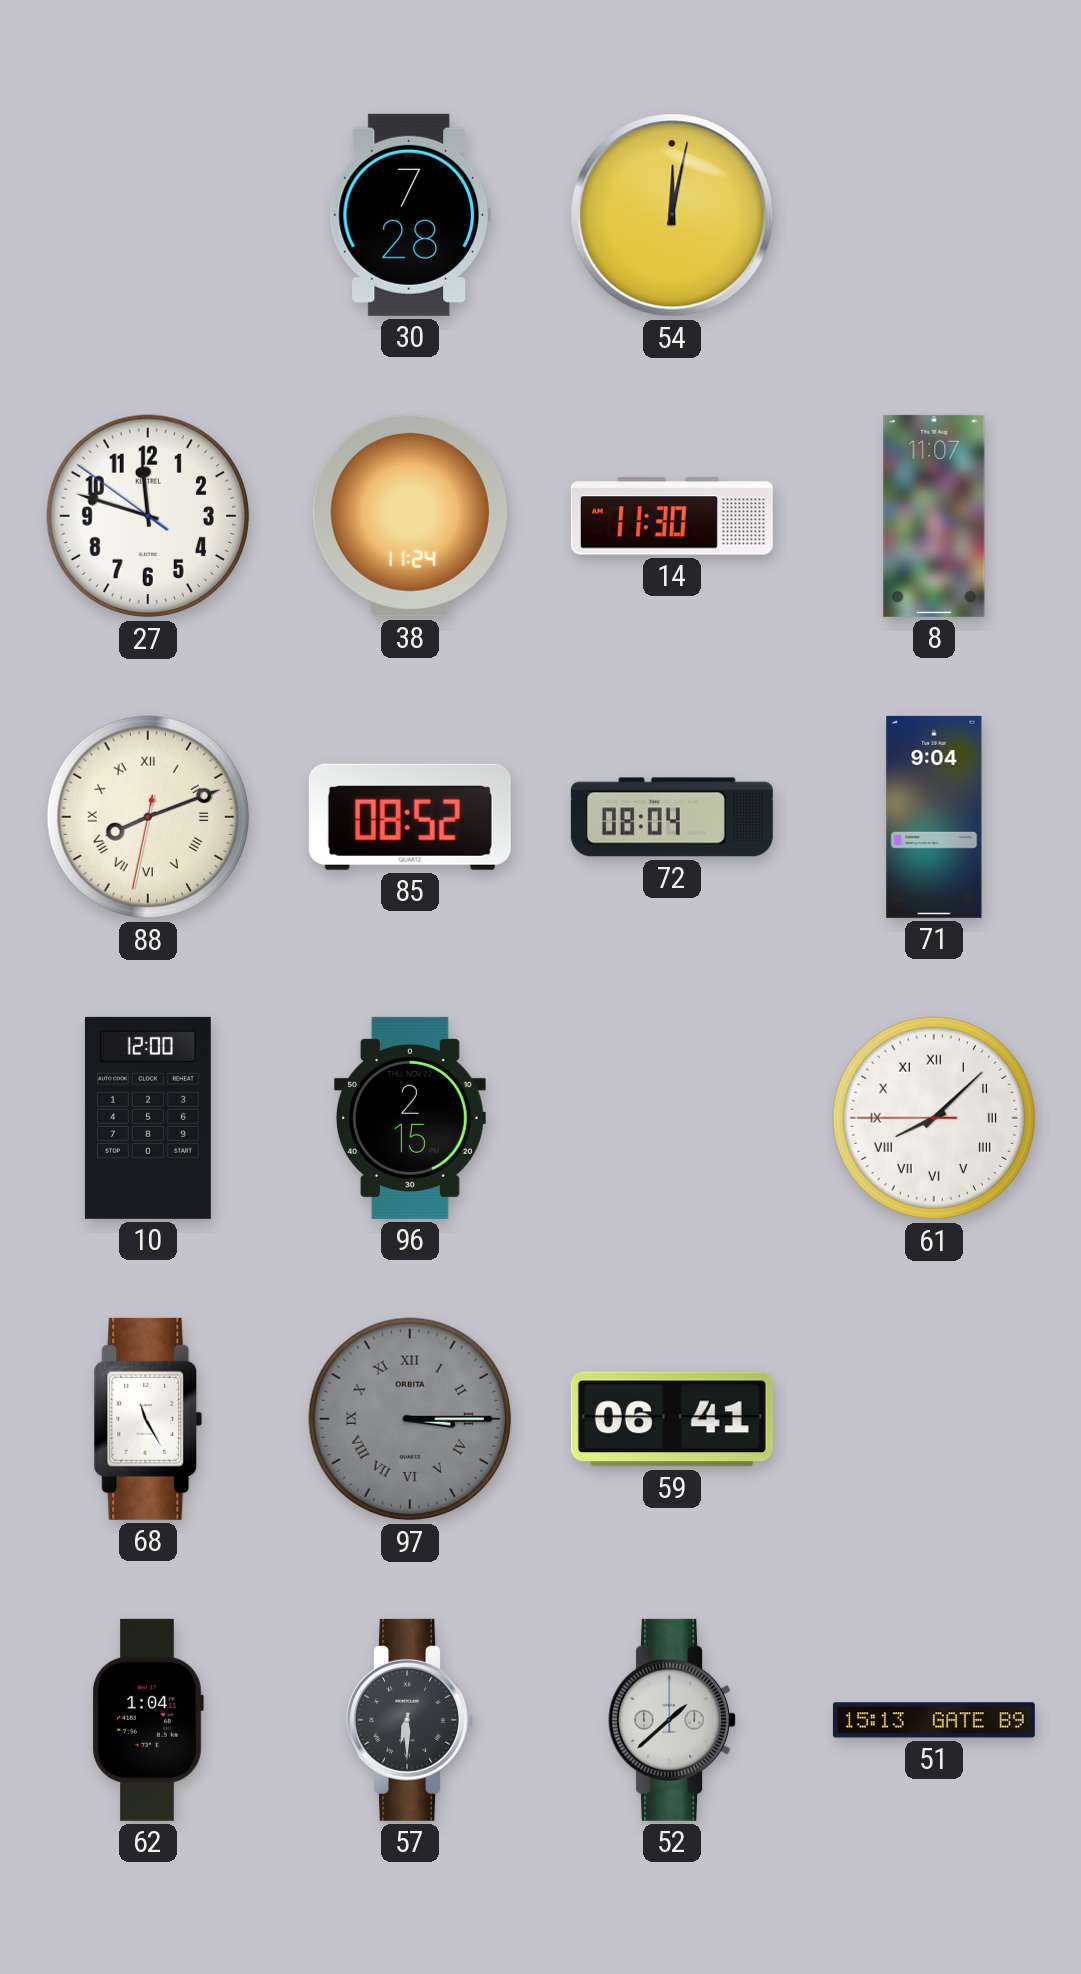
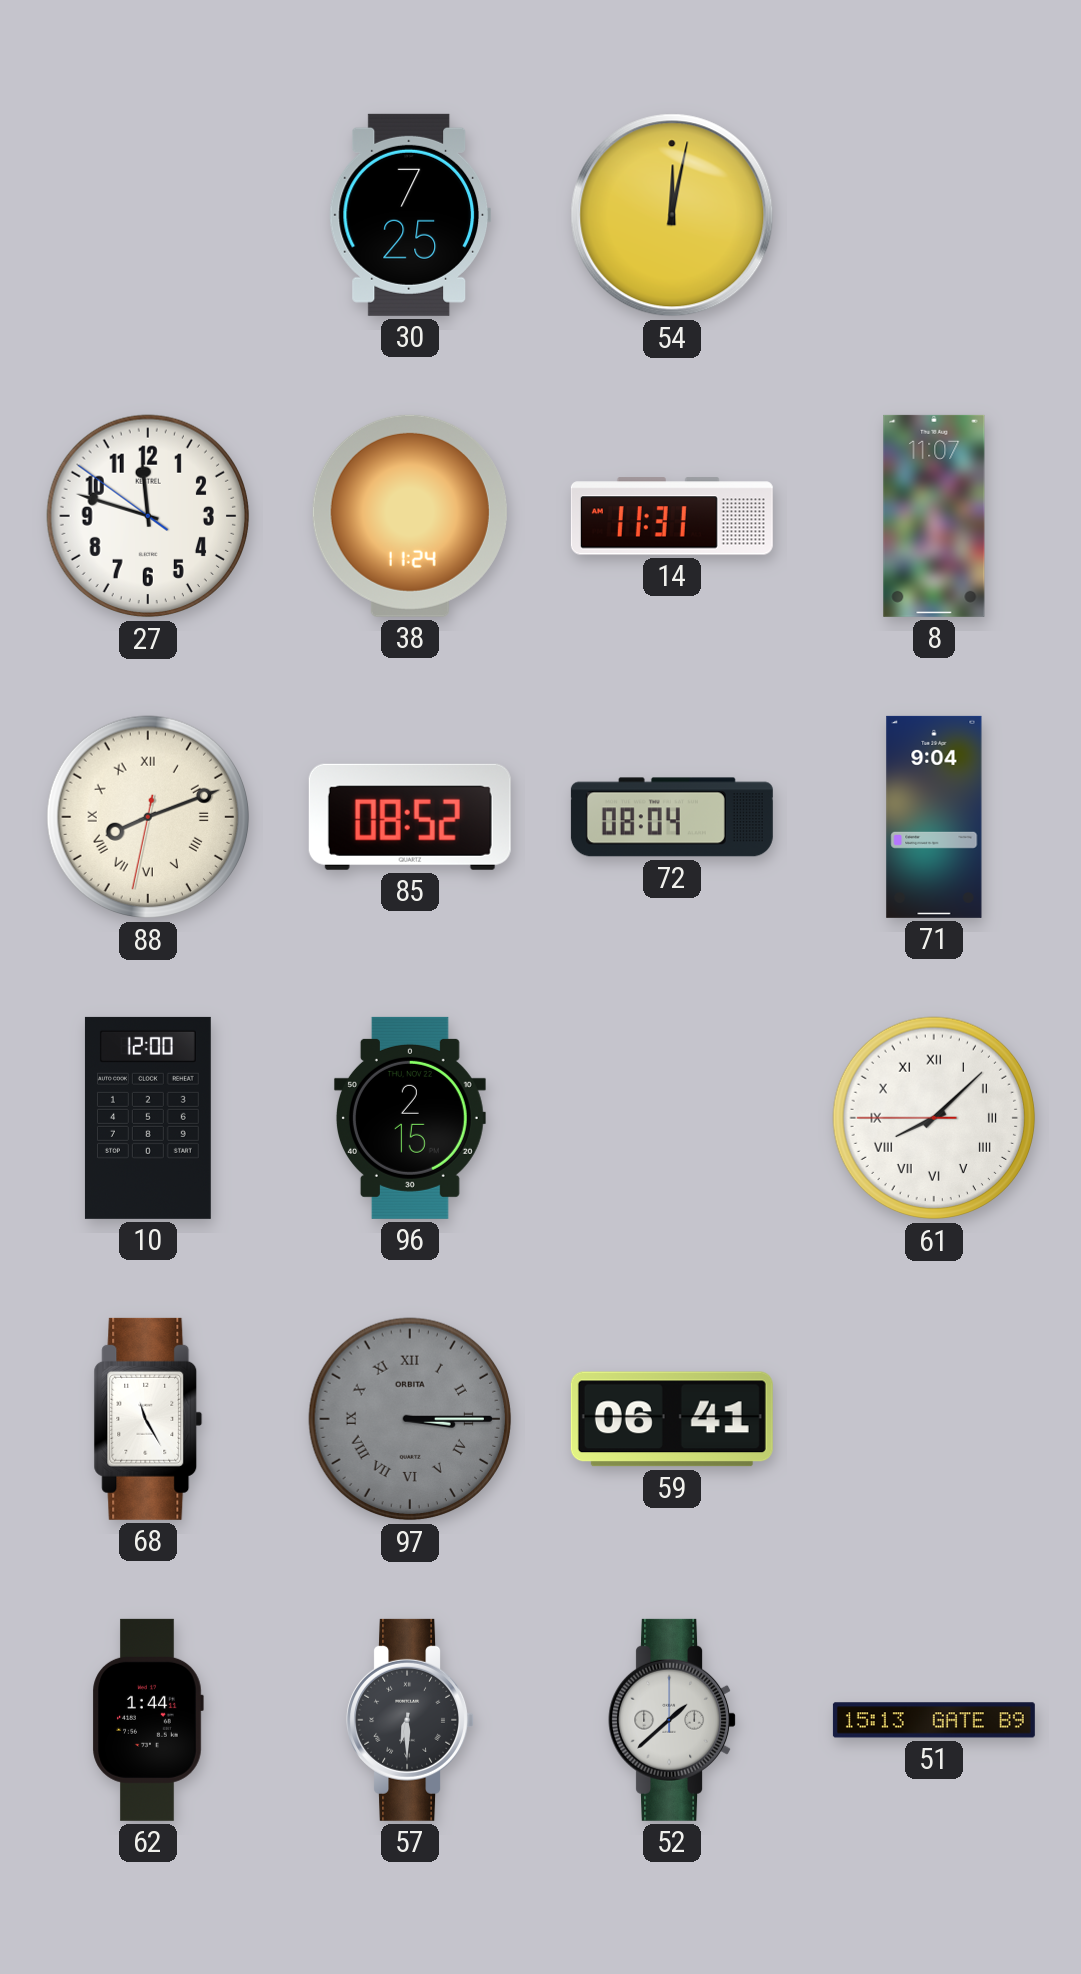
30: 7:28 -> 7:25
14: 11:30 -> 11:31
62: 1:04 -> 1:44
